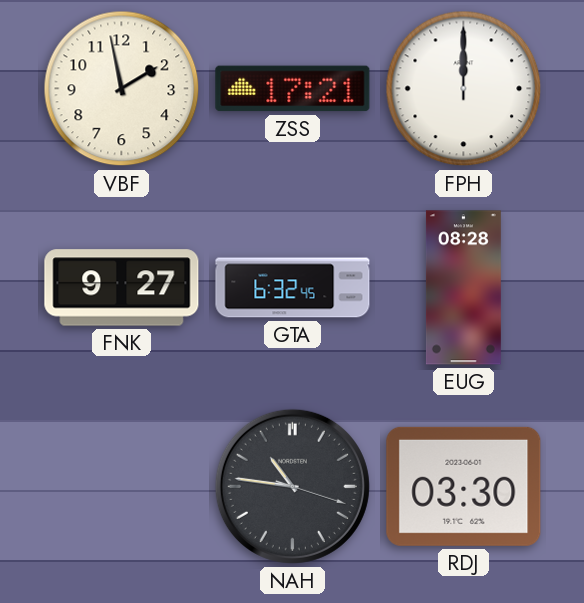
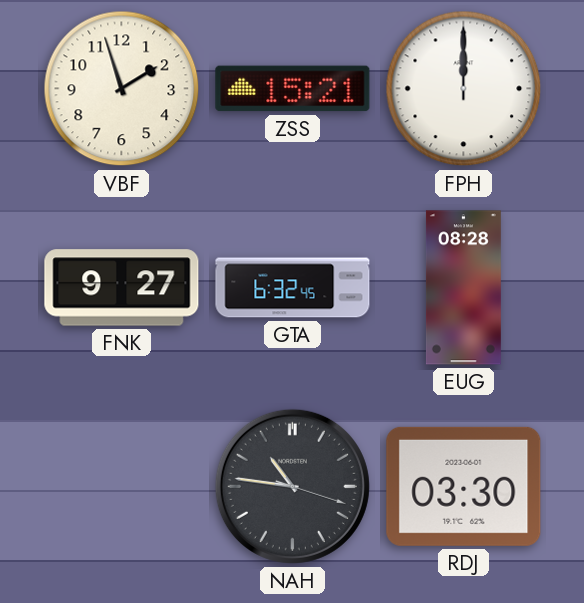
VBF: 1:58 -> 1:57
ZSS: 17:21 -> 15:21
